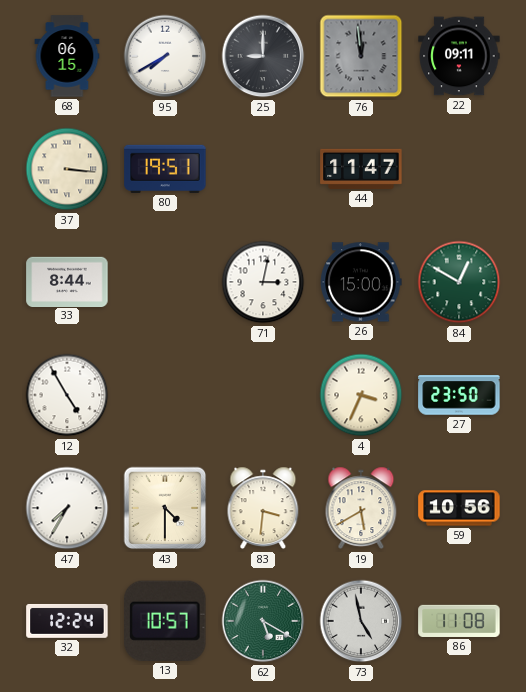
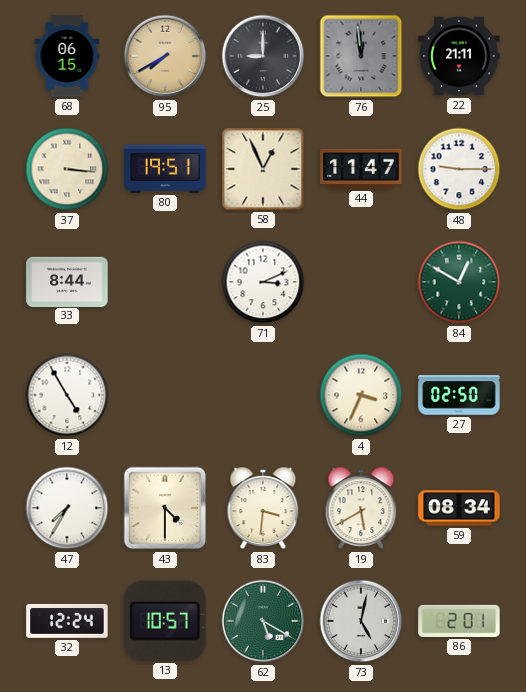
95 dial: white -> champagne
22: 09:11 -> 21:11
58: none -> 12:56
48: none -> 9:15
71: 3:02 -> 3:11
26: 15:00 -> none
27: 23:50 -> 02:50
59: 10:56 -> 08:34
73: 4:58 -> 5:02
86: 11:08 -> 2:01
